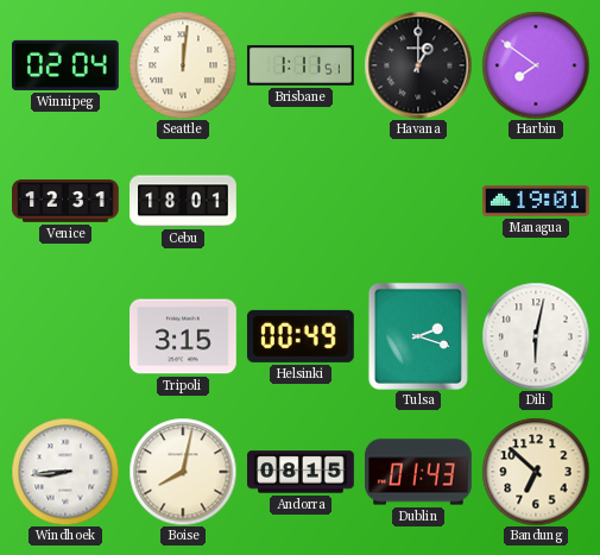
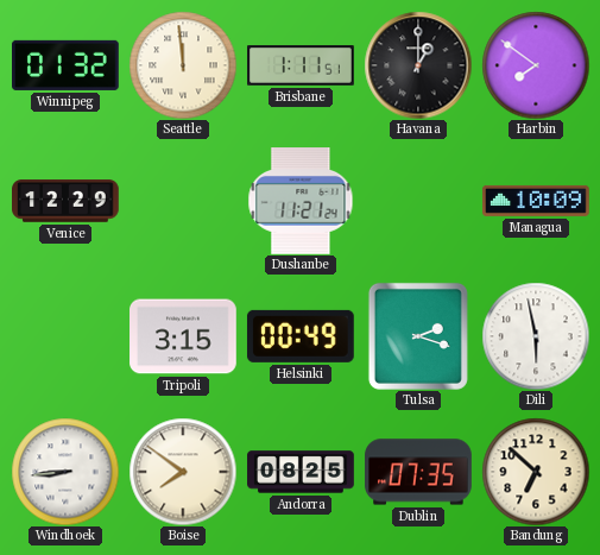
Winnipeg: 02:04 -> 01:32
Seattle: 12:01 -> 11:59
Venice: 12:31 -> 12:29
Cebu: 18:01 -> none
Dushanbe: none -> 11:21
Managua: 19:01 -> 10:09
Dili: 6:02 -> 5:58
Boise: 8:02 -> 7:51
Andorra: 08:15 -> 08:25
Dublin: 01:43 -> 07:35
